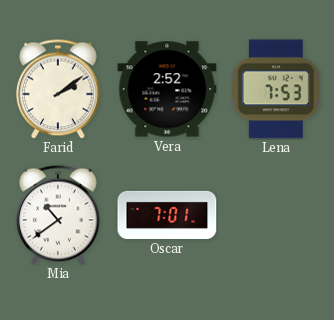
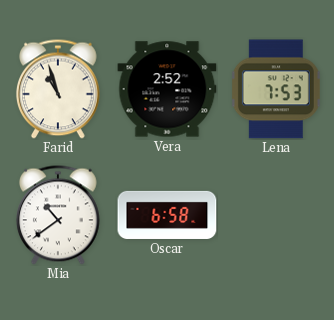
Farid: 2:09 -> 10:57
Oscar: 7:01 -> 6:58
